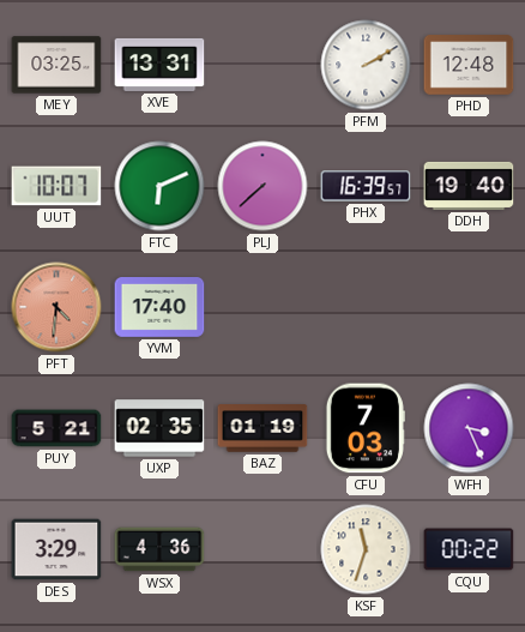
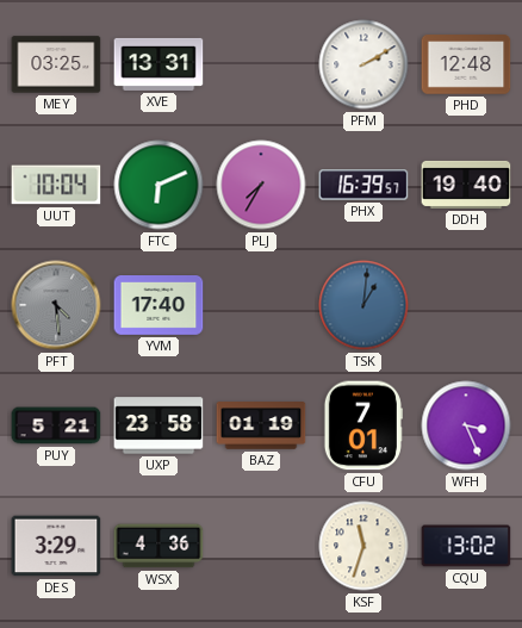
UUT: 10:07 -> 10:04
PLJ: 7:38 -> 7:35
PFT: 4:31 -> 4:29
PFT dial: salmon -> grey
TSK: none -> 1:01
UXP: 02:35 -> 23:58
CFU: 7:03 -> 7:01
CQU: 00:22 -> 13:02
